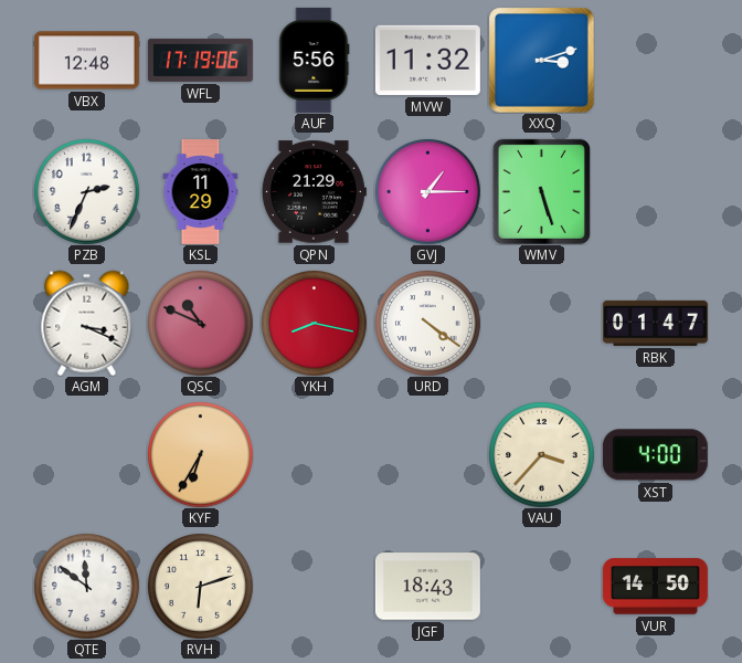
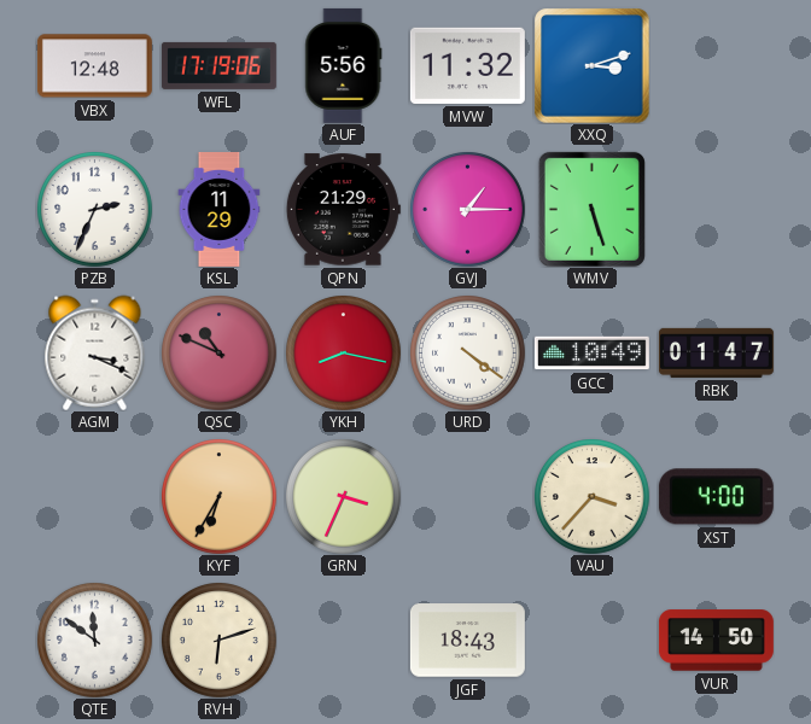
GCC: none -> 10:49
GRN: none -> 3:34
